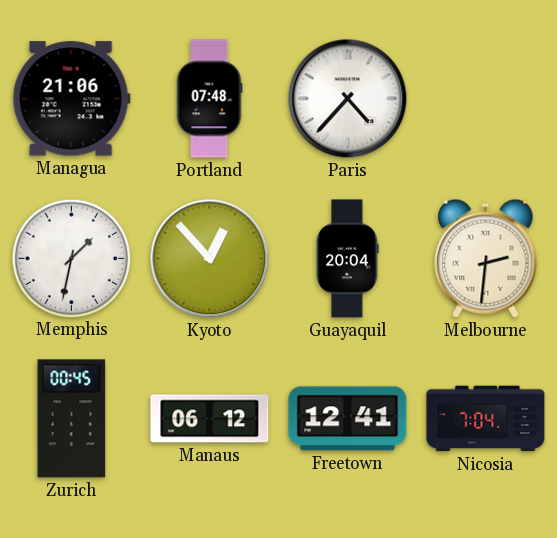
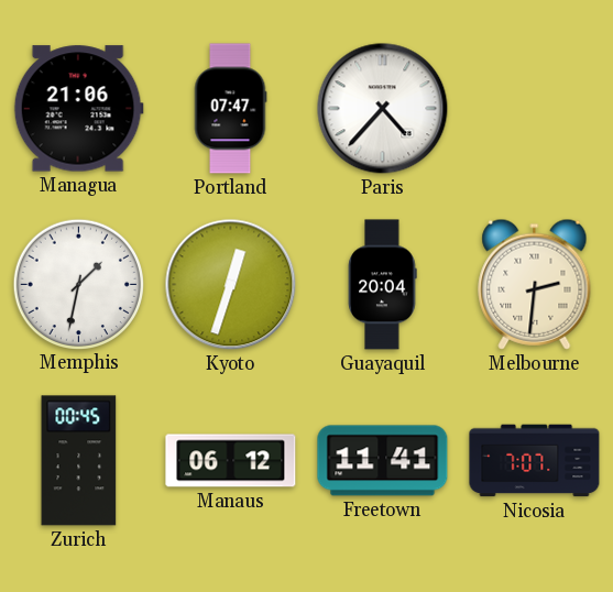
Portland: 07:48 -> 07:47
Kyoto: 12:53 -> 12:33
Freetown: 12:41 -> 11:41
Nicosia: 7:04 -> 7:07
